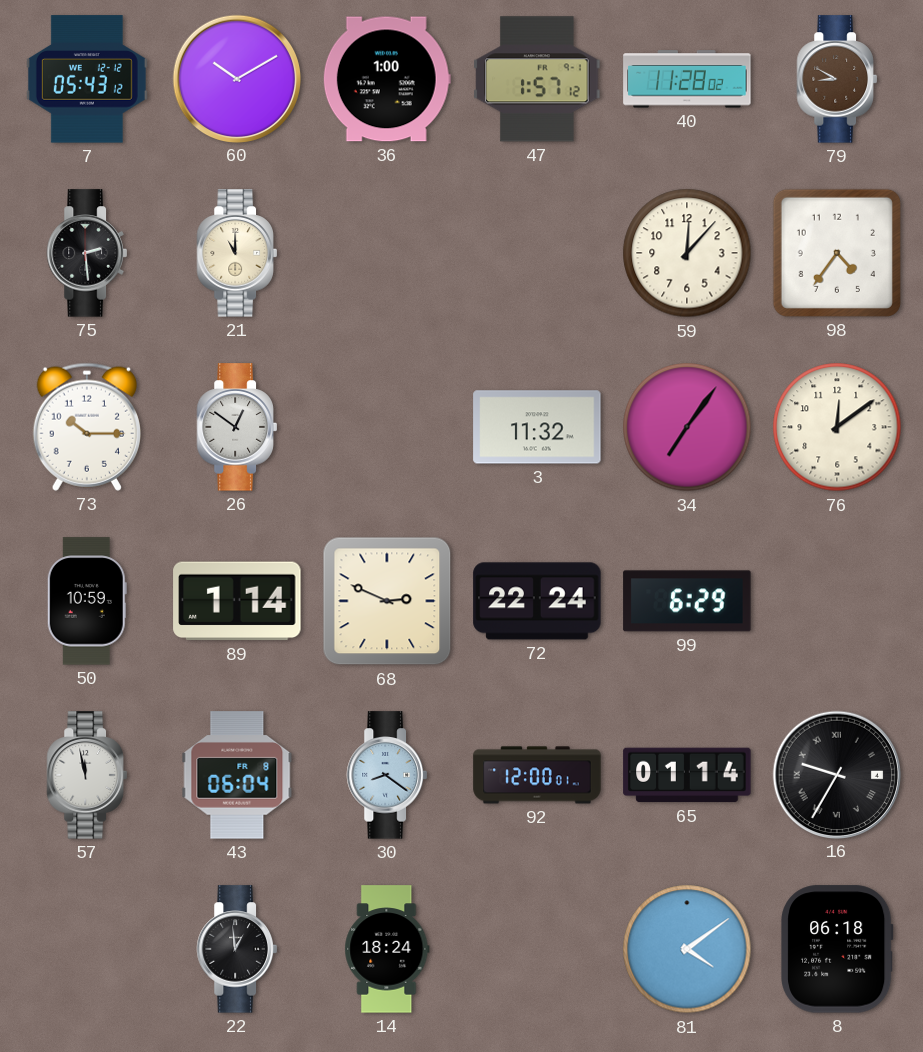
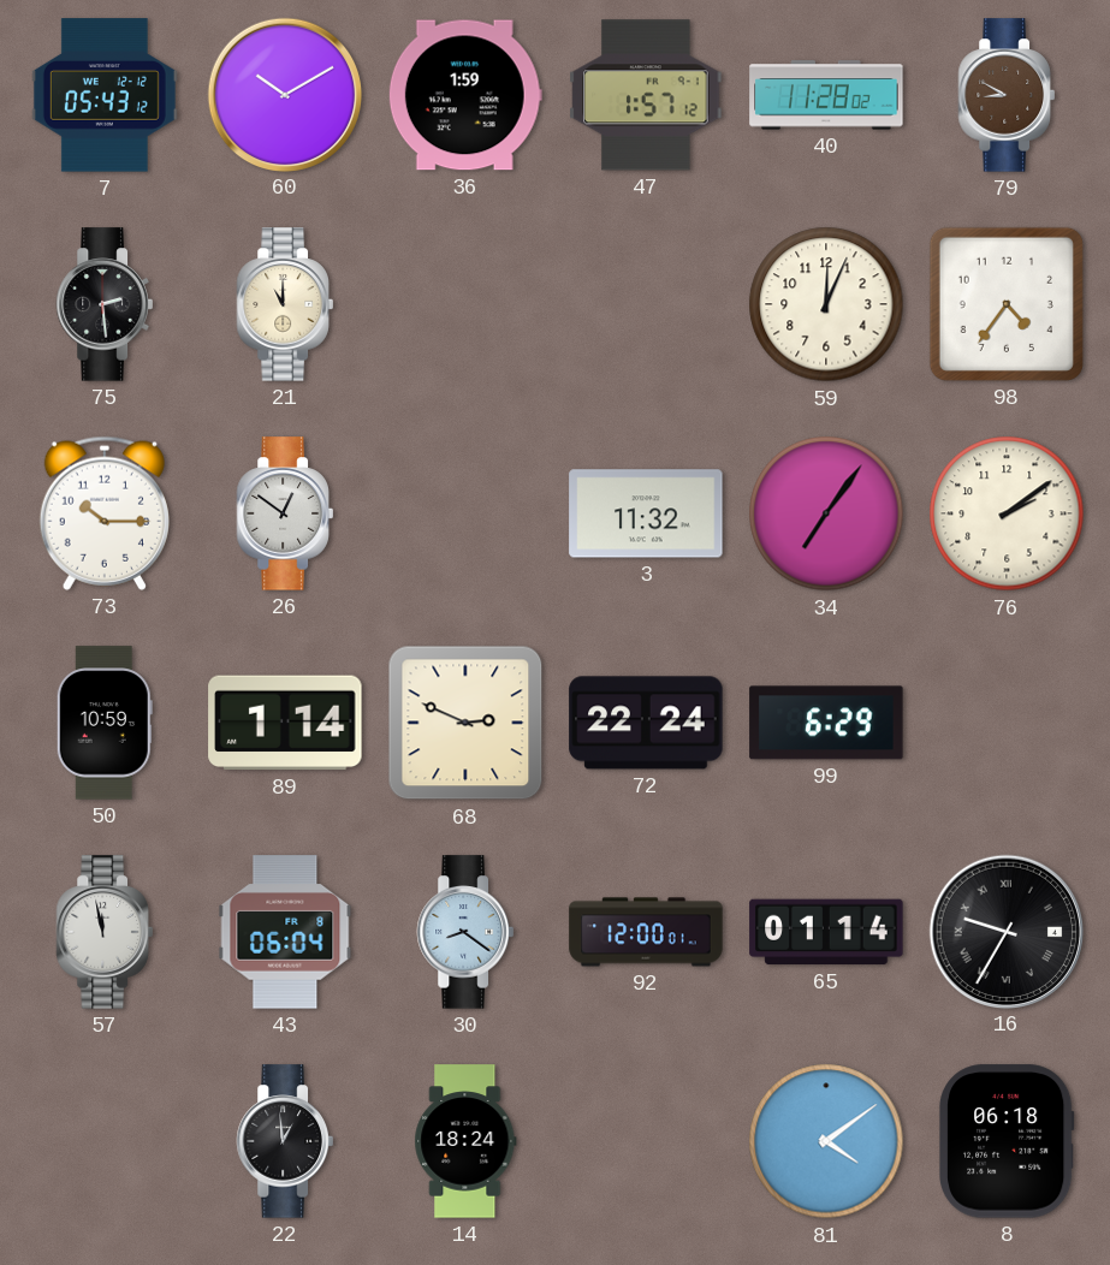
36: 1:00 -> 1:59
59: 12:07 -> 12:04
76: 12:09 -> 2:09
